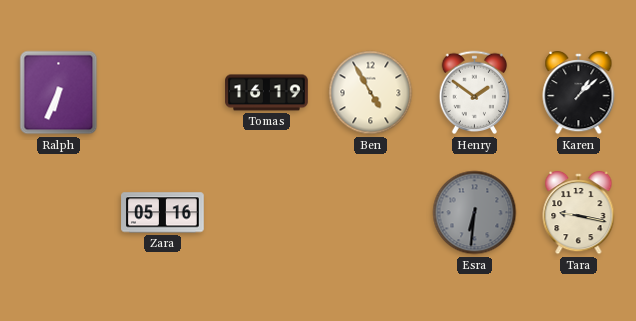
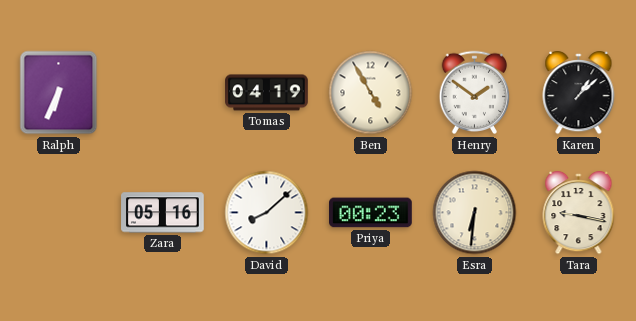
Tomas: 16:19 -> 04:19
David: none -> 8:08
Priya: none -> 00:23
Esra dial: grey -> cream
